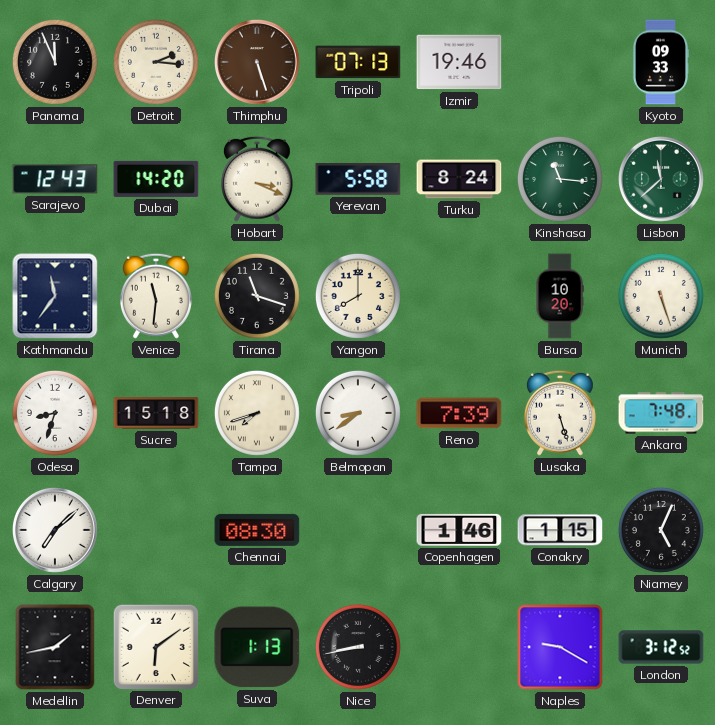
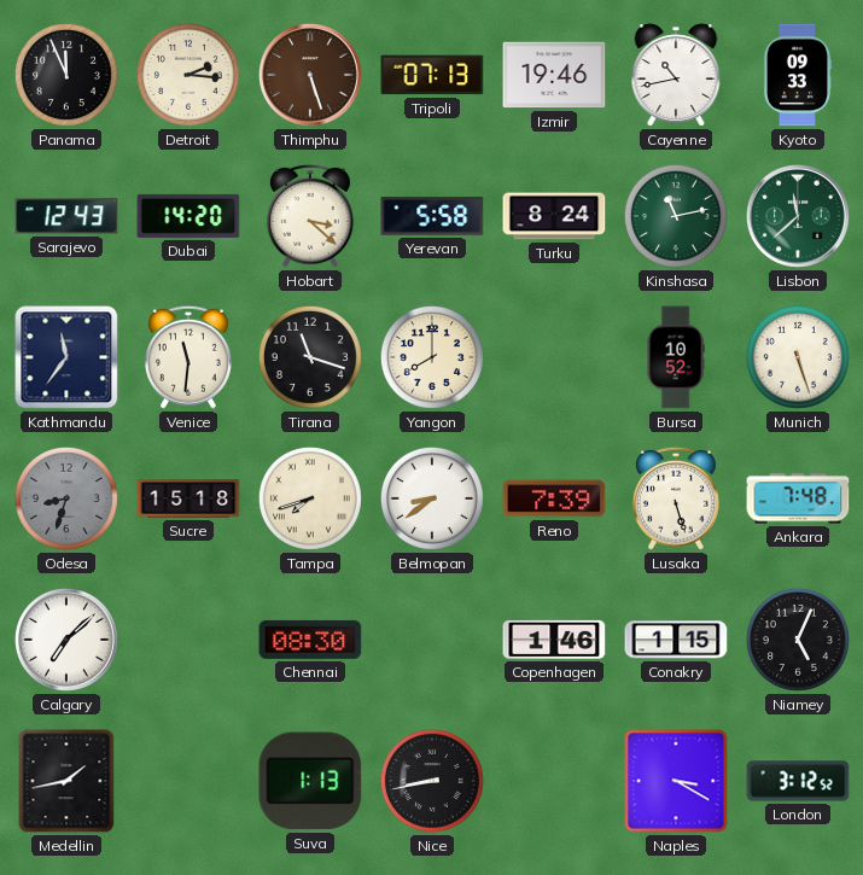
Cayenne: none -> 10:43
Hobart: 3:19 -> 3:22
Kinshasa: 11:16 -> 11:13
Bursa: 10:20 -> 10:52
Odesa dial: white -> grey
Denver: 6:09 -> none
Naples: 9:20 -> 3:20
